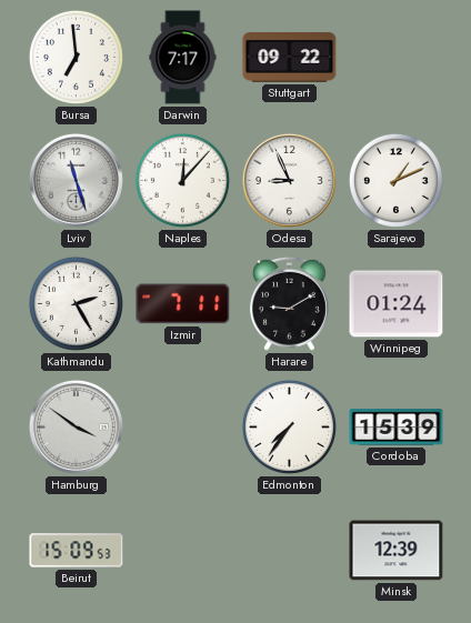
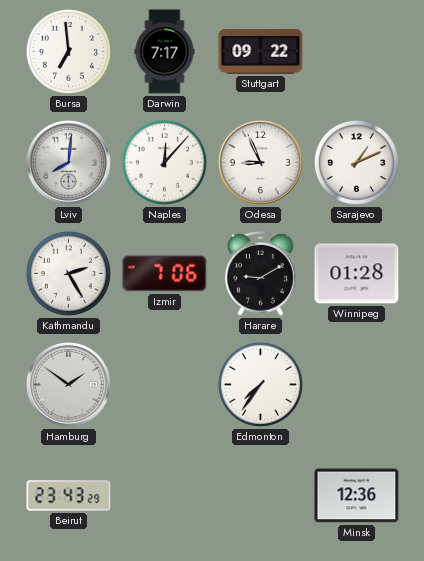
Lviv: 11:27 -> 8:01
Izmir: 7:11 -> 7:06
Winnipeg: 01:24 -> 01:28
Hamburg: 3:51 -> 1:51
Cordoba: 15:39 -> none
Beirut: 15:09 -> 23:43
Minsk: 12:39 -> 12:36
